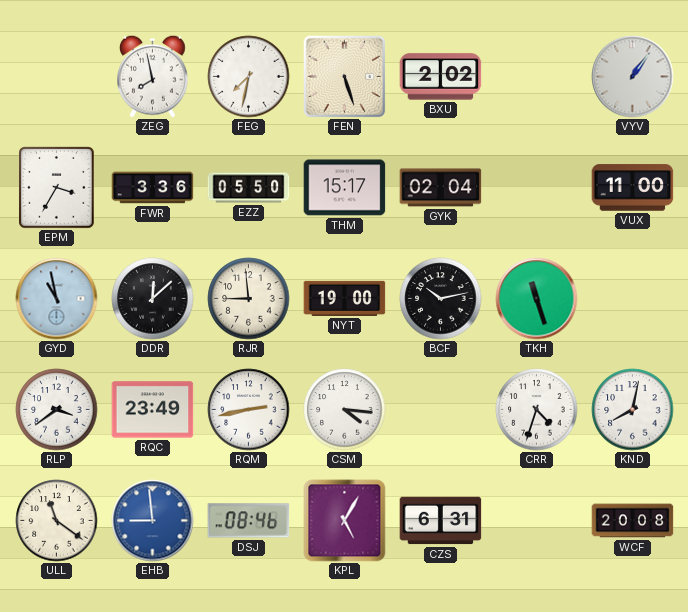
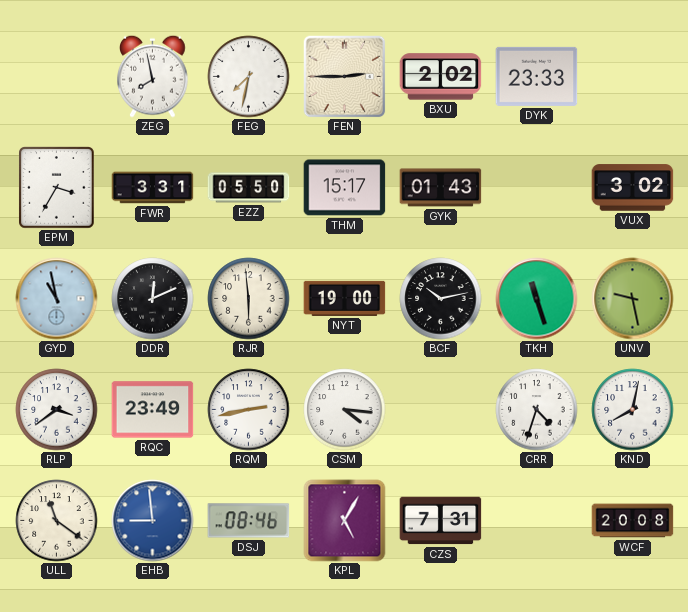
FEN: 5:27 -> 2:45
DYK: none -> 23:33
VYV: 1:06 -> none
FWR: 3:36 -> 3:31
GYK: 02:04 -> 01:43
VUX: 11:00 -> 3:02
DDR: 12:08 -> 12:11
RJR: 8:59 -> 5:59
UNV: none -> 9:28
CZS: 6:31 -> 7:31
